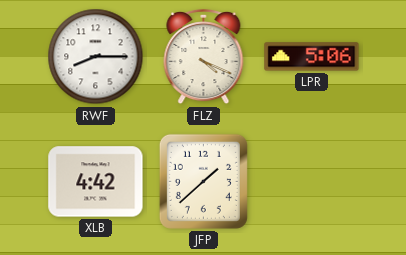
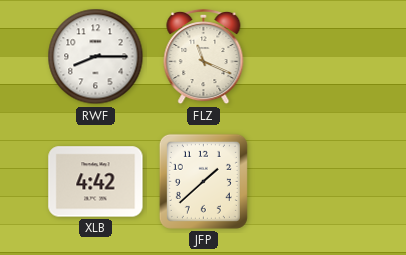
FLZ: 4:19 -> 11:19
LPR: 5:06 -> none
